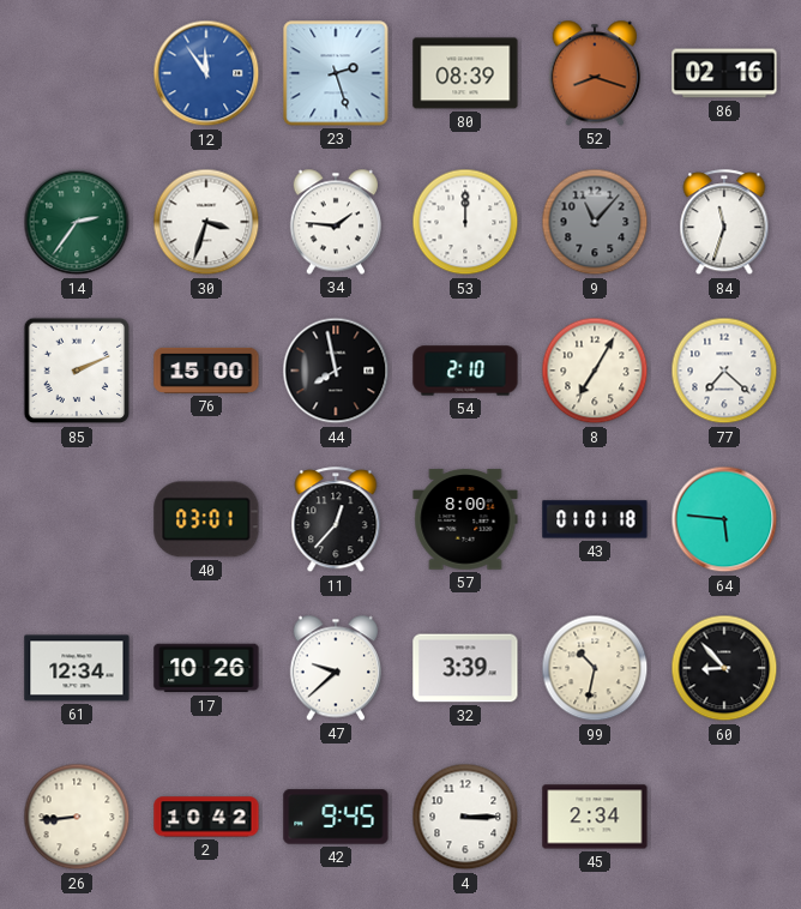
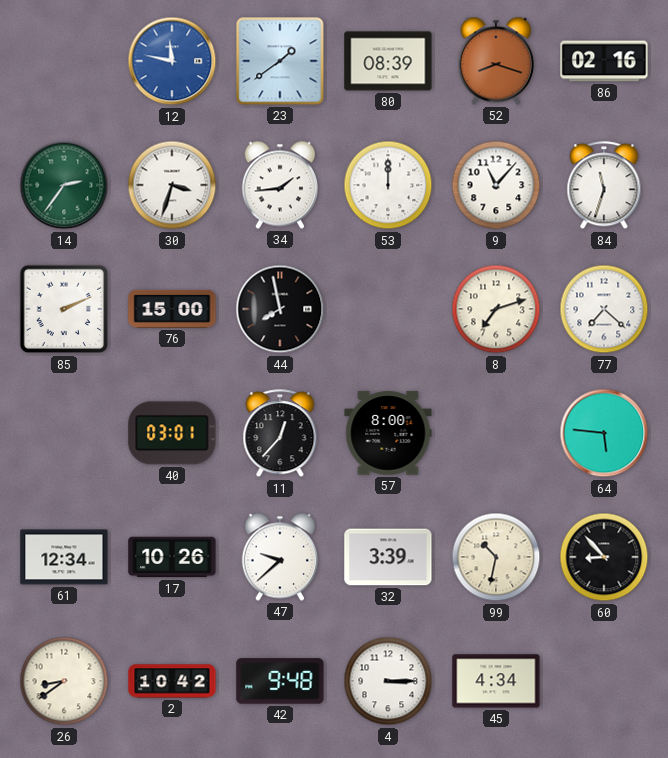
12: 11:54 -> 11:47
23: 2:27 -> 1:39
34: 1:46 -> 1:44
9 dial: grey -> white
54: 2:10 -> none
8: 7:05 -> 7:12
43: 01:01 -> none
26: 8:44 -> 8:39
42: 9:45 -> 9:48
45: 2:34 -> 4:34
